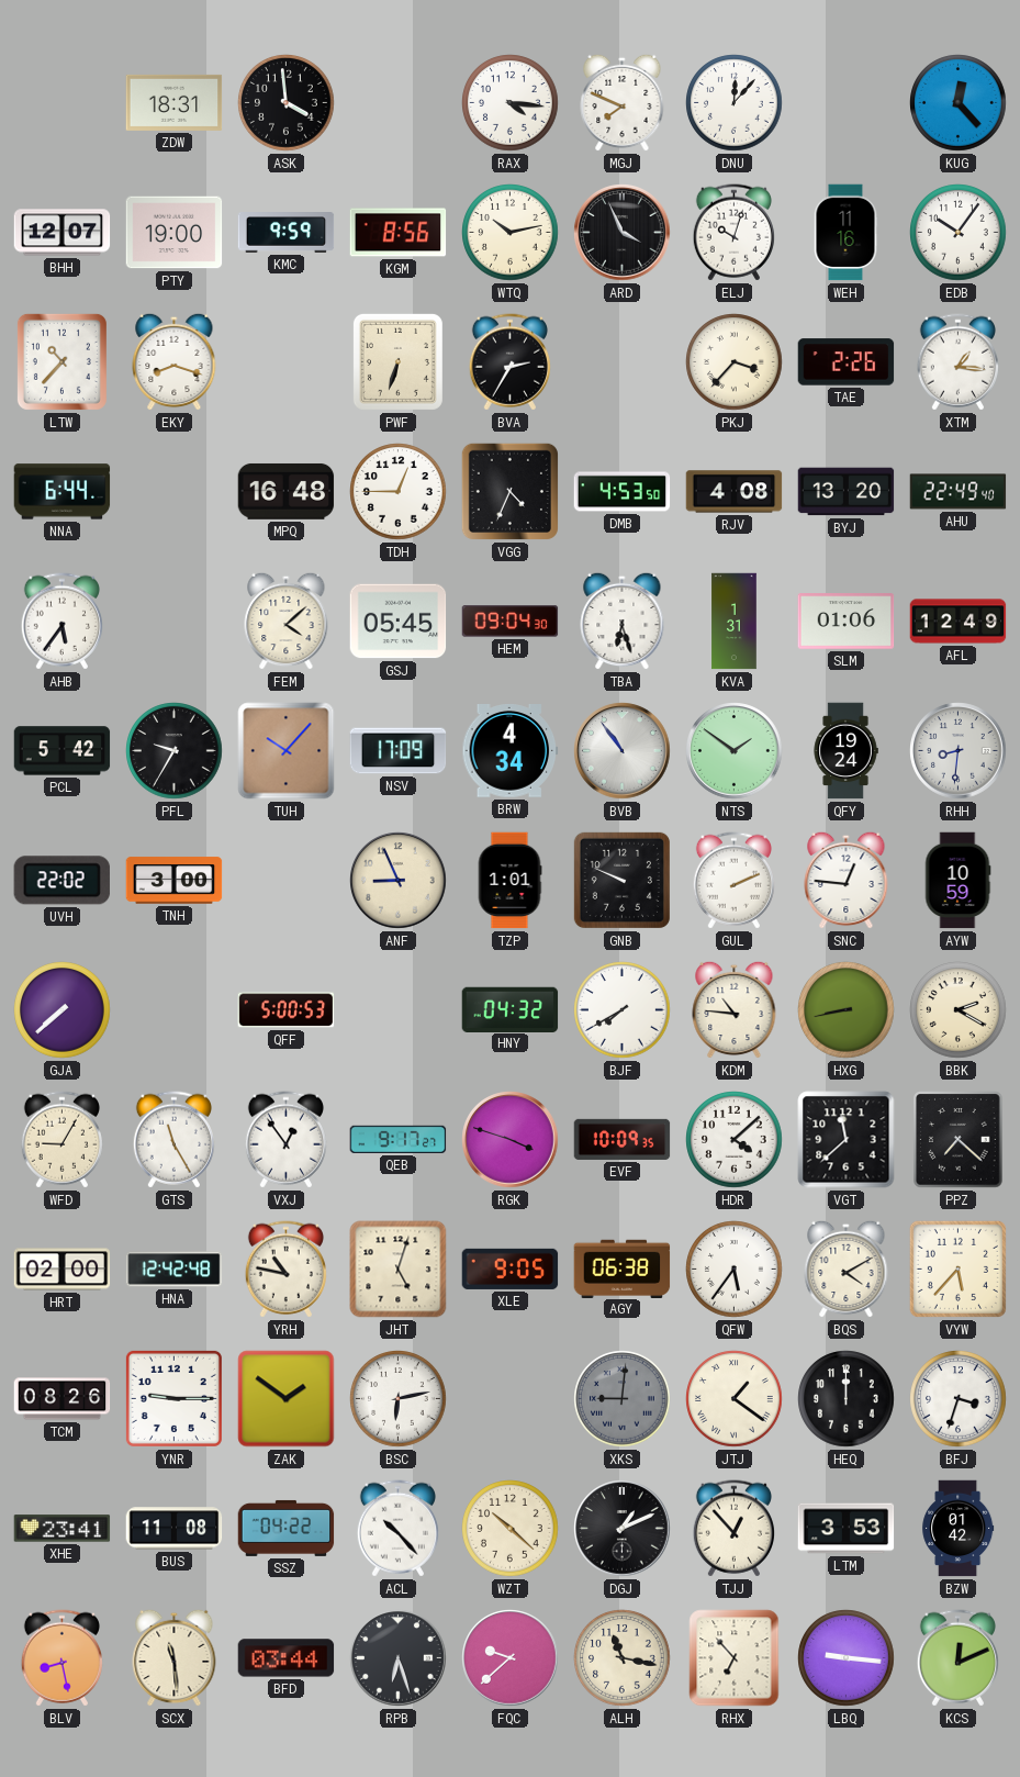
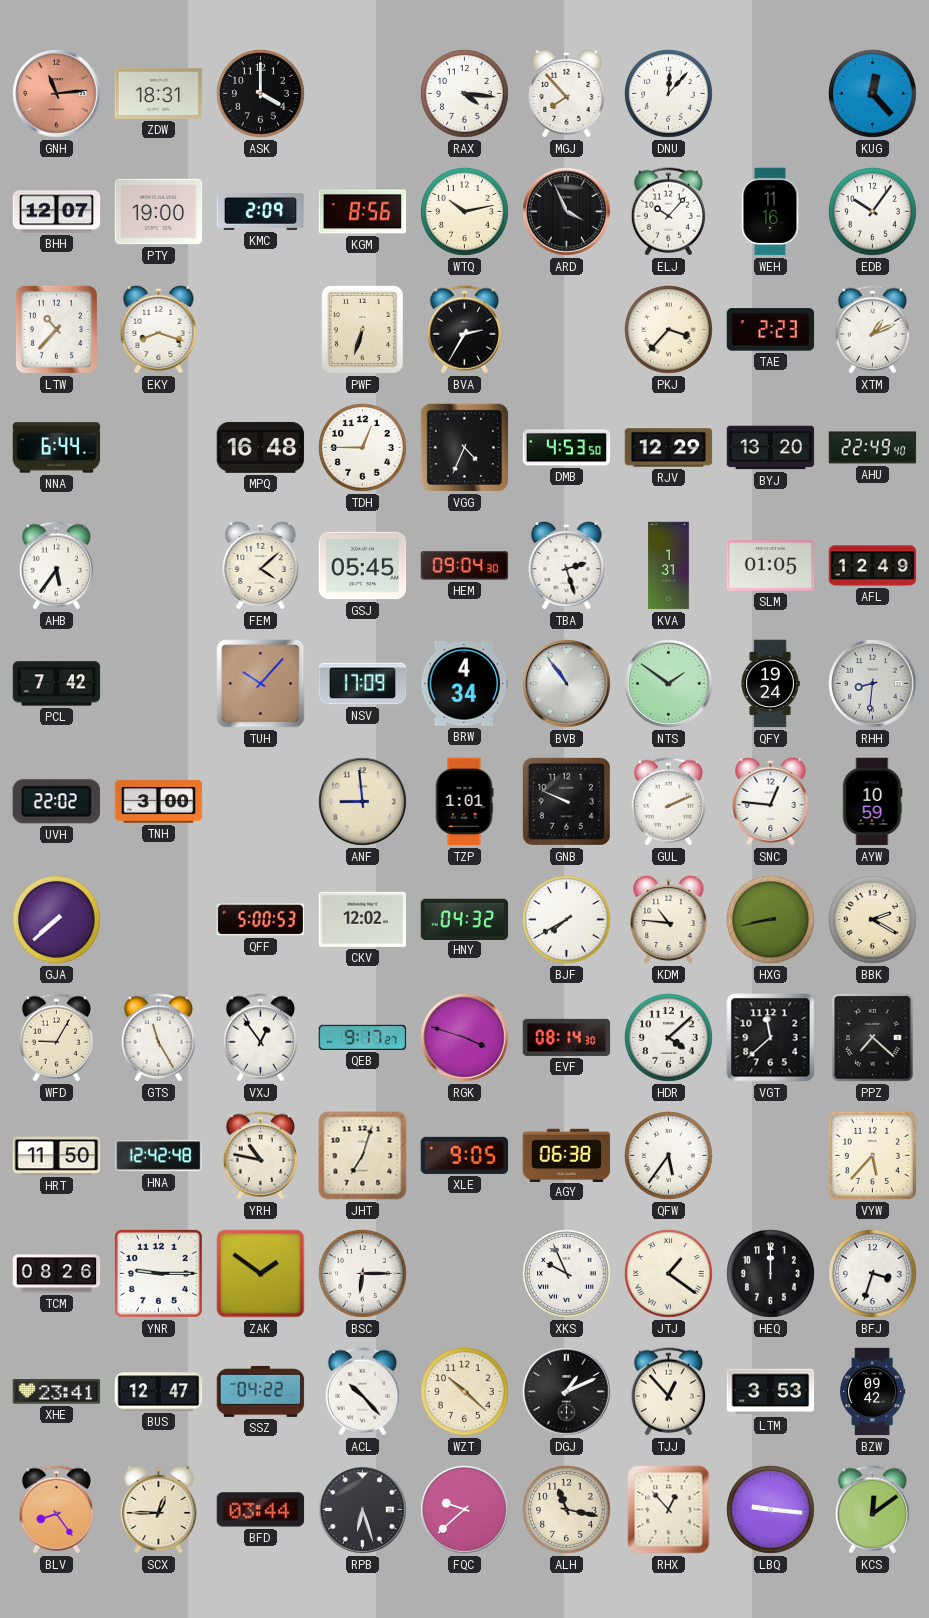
GNH: none -> 11:14
ASK: 3:59 -> 4:00
MGJ: 7:49 -> 7:53
KMC: 9:59 -> 2:09
ELJ: 10:03 -> 10:07
TAE: 2:26 -> 2:23
XTM: 1:16 -> 1:11
RJV: 4:08 -> 12:29
TBA: 6:27 -> 2:27
SLM: 01:06 -> 01:05
PCL: 5:42 -> 7:42
PFL: 9:35 -> none
ANF: 8:56 -> 8:59
CKV: none -> 12:02
EVF: 10:09 -> 08:14
HRT: 02:00 -> 11:50
JHT: 5:03 -> 7:03
BQS: 4:10 -> none
BSC: 6:13 -> 6:15
XKS: 9:01 -> 9:56
XKS dial: grey -> white
BUS: 11:08 -> 12:47
BZW: 01:42 -> 09:42
BLV: 8:28 -> 8:24
SCX: 11:29 -> 12:45
RHX: 6:53 -> 12:53
KCS: 12:11 -> 12:09
